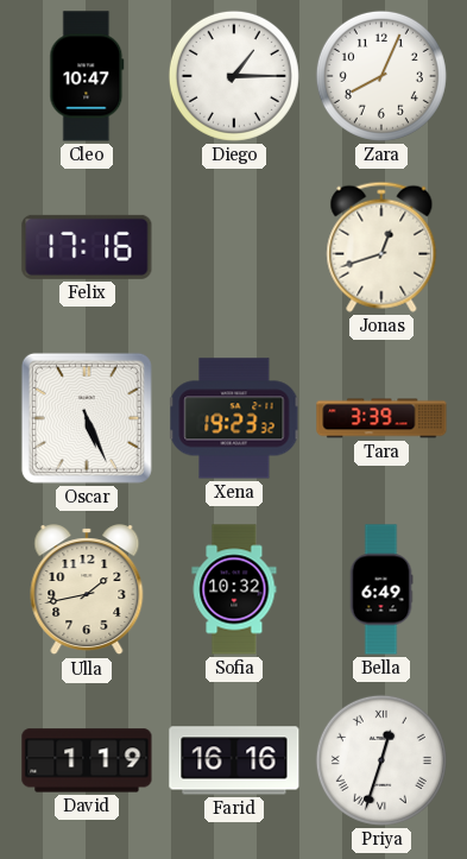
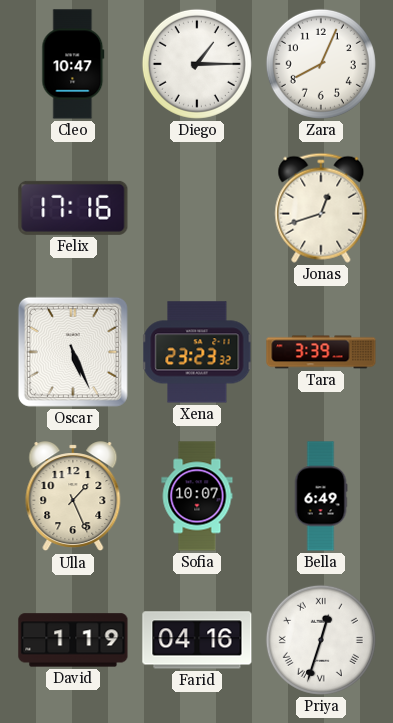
Xena: 19:23 -> 23:23
Ulla: 1:43 -> 1:26
Sofia: 10:32 -> 10:07
Farid: 16:16 -> 04:16
